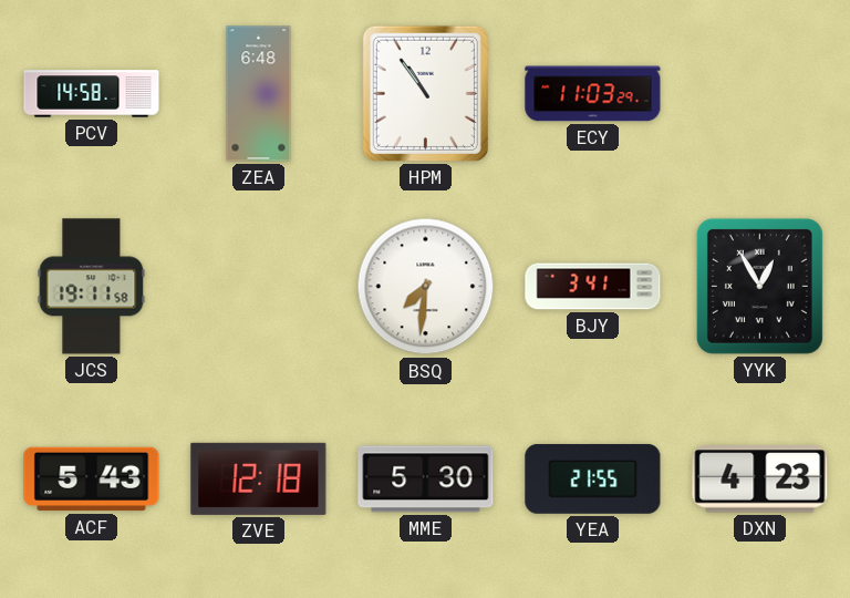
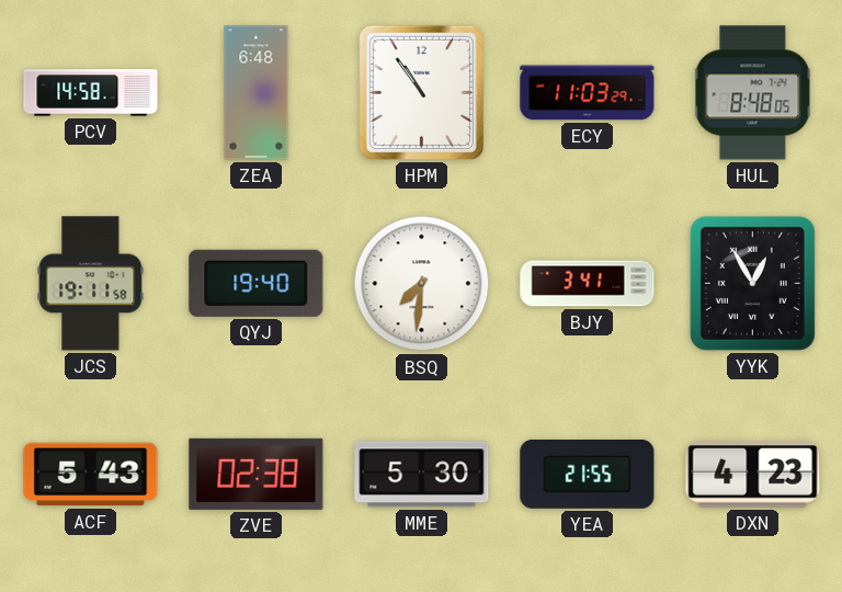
HUL: none -> 8:48
QYJ: none -> 19:40
ZVE: 12:18 -> 02:38
